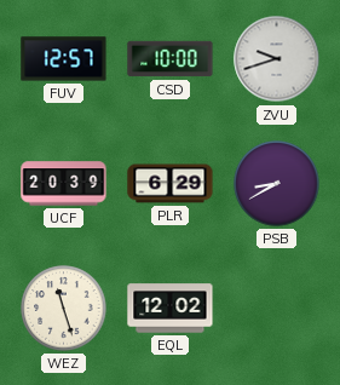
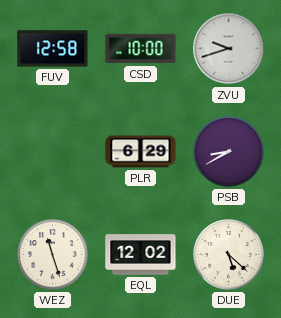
FUV: 12:57 -> 12:58
UCF: 20:39 -> none
DUE: none -> 5:22
